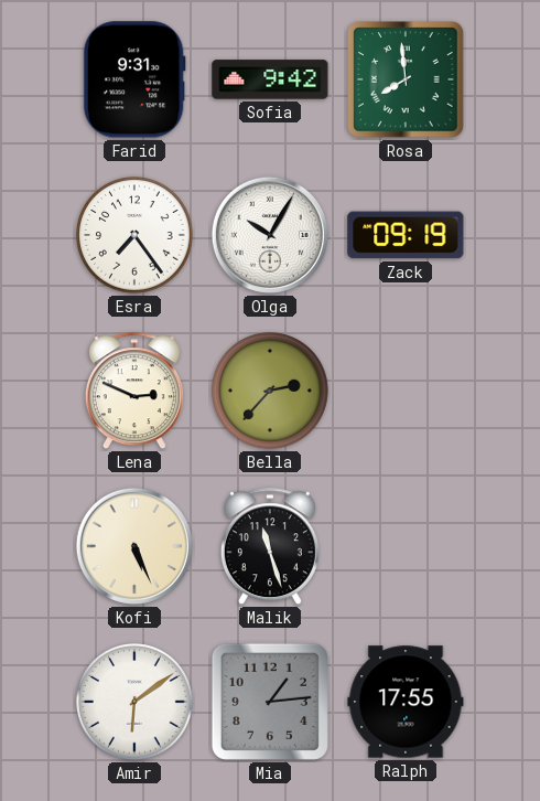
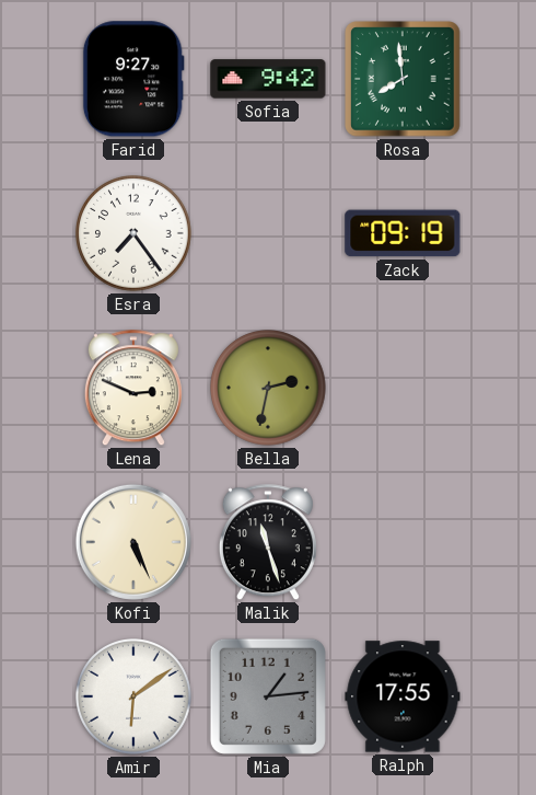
Farid: 9:31 -> 9:27
Olga: 10:05 -> none
Bella: 2:37 -> 2:32
